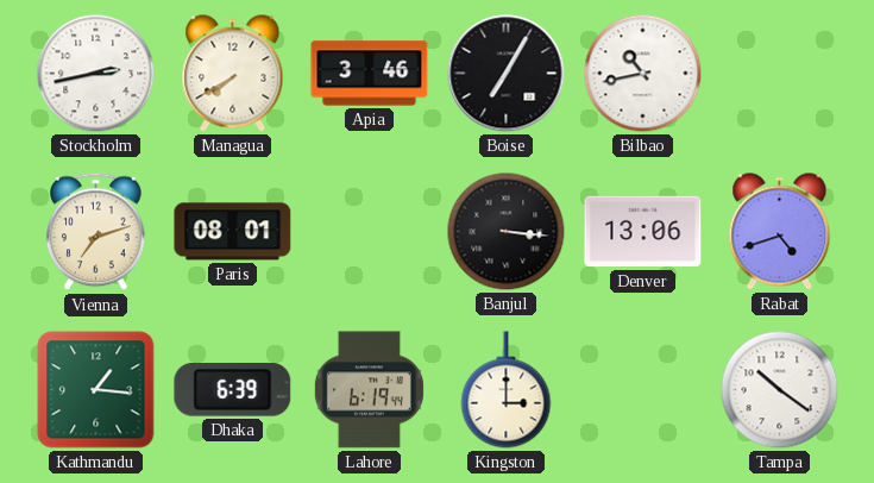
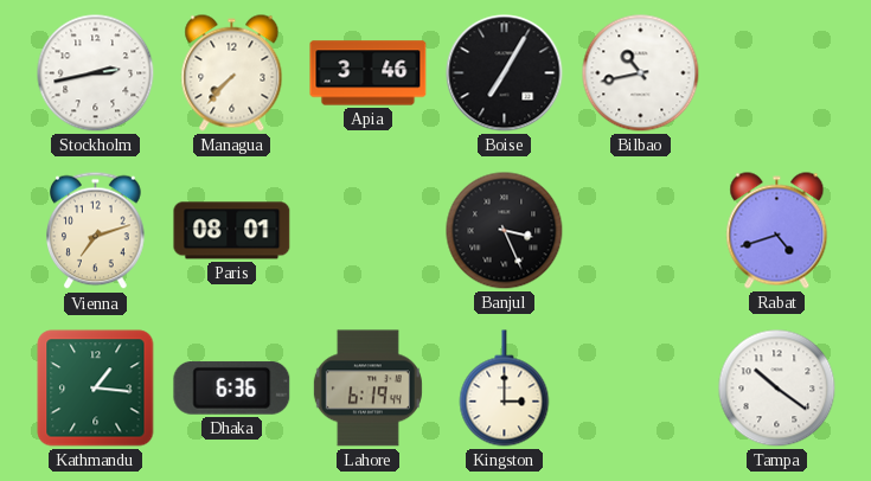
Managua: 7:40 -> 7:37
Banjul: 3:16 -> 3:26
Denver: 13:06 -> none
Dhaka: 6:39 -> 6:36
